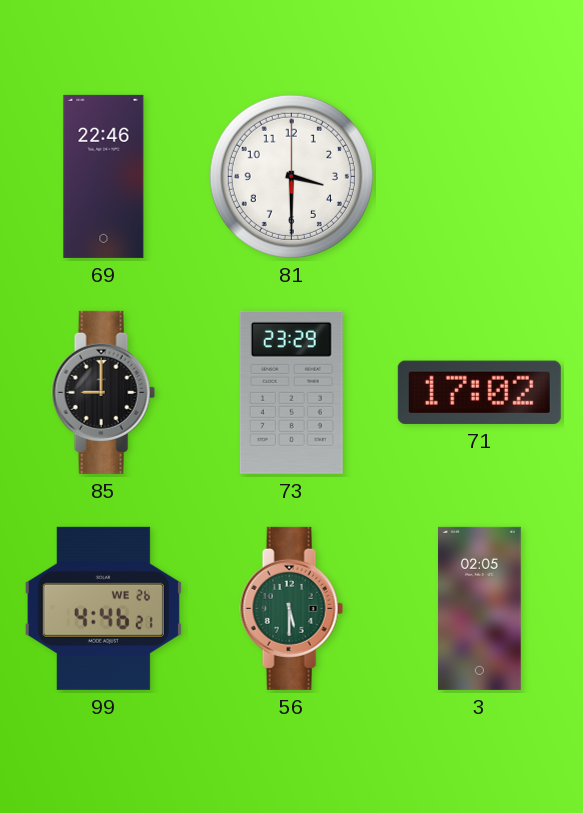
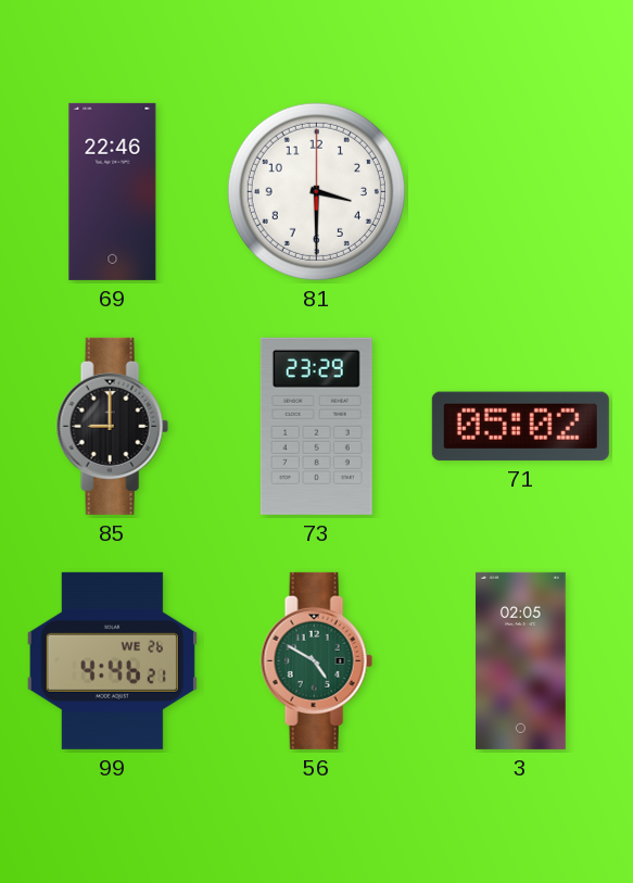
71: 17:02 -> 05:02
56: 5:30 -> 4:50
